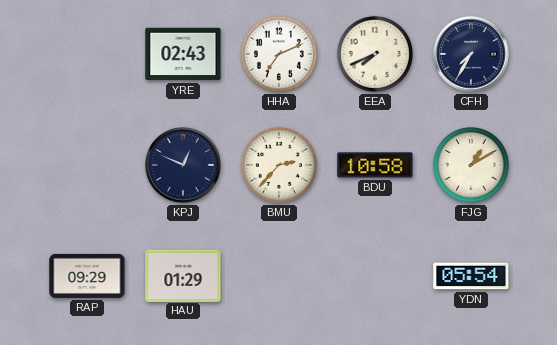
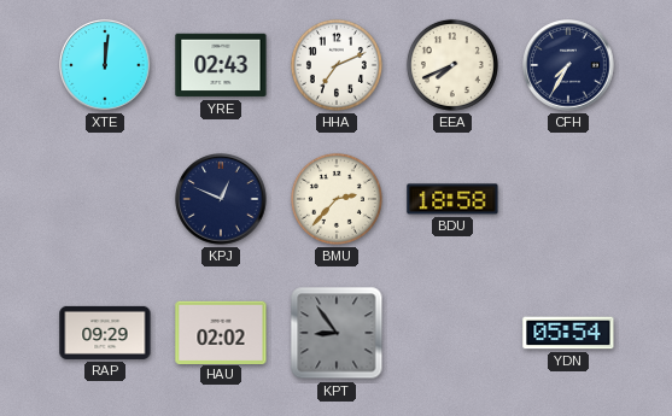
XTE: none -> 12:01
BDU: 10:58 -> 18:58
FJG: 1:10 -> none
HAU: 01:29 -> 02:02
KPT: none -> 8:54
